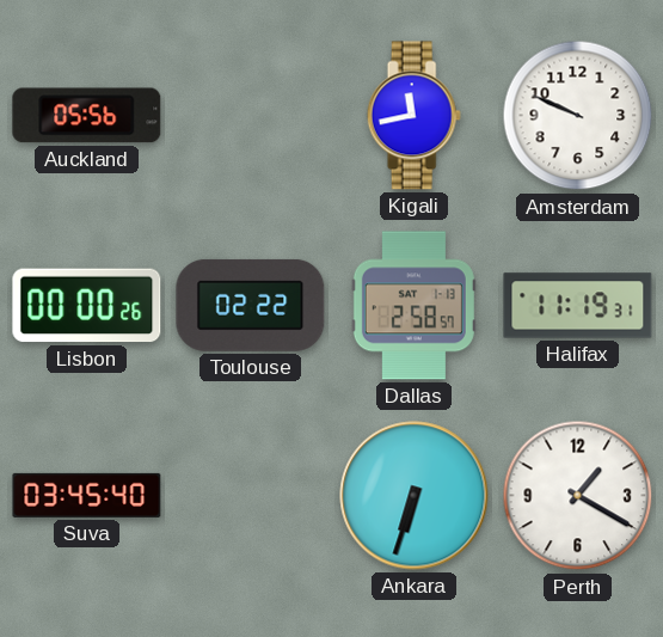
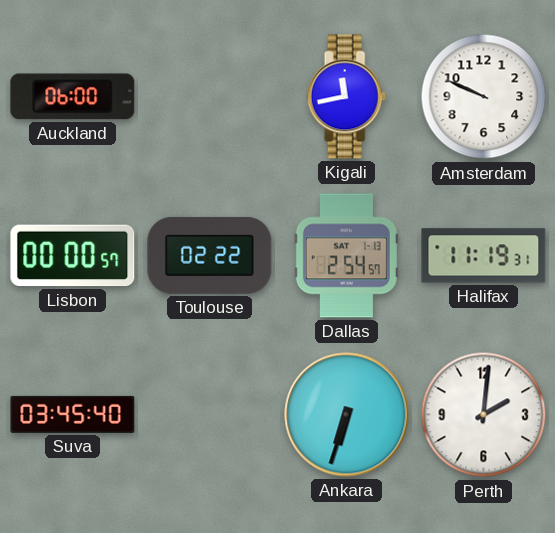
Auckland: 05:56 -> 06:00
Lisbon: 00:00:26 -> 00:00:57
Dallas: 2:58 -> 2:54
Perth: 1:20 -> 2:01
